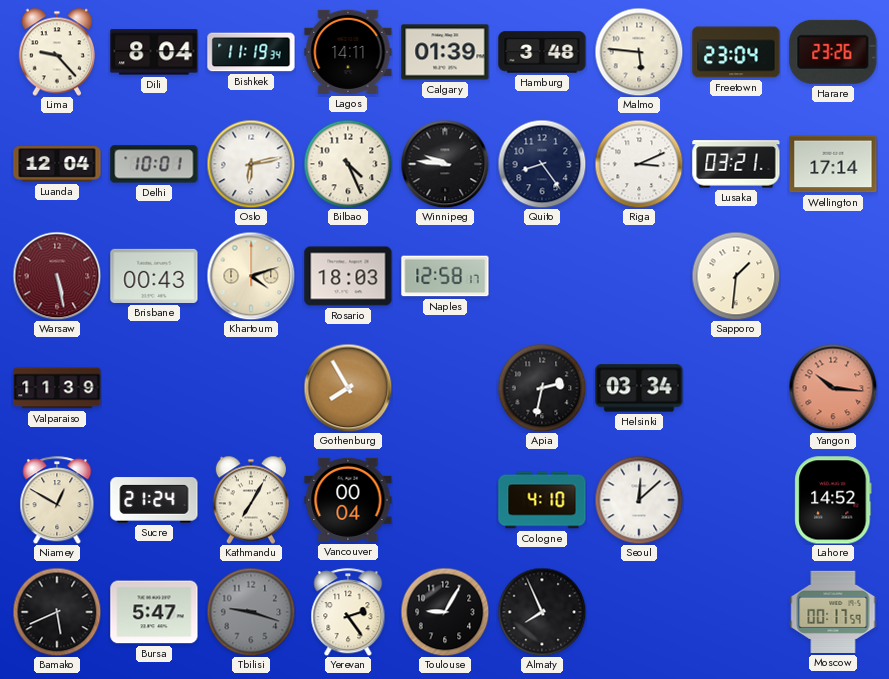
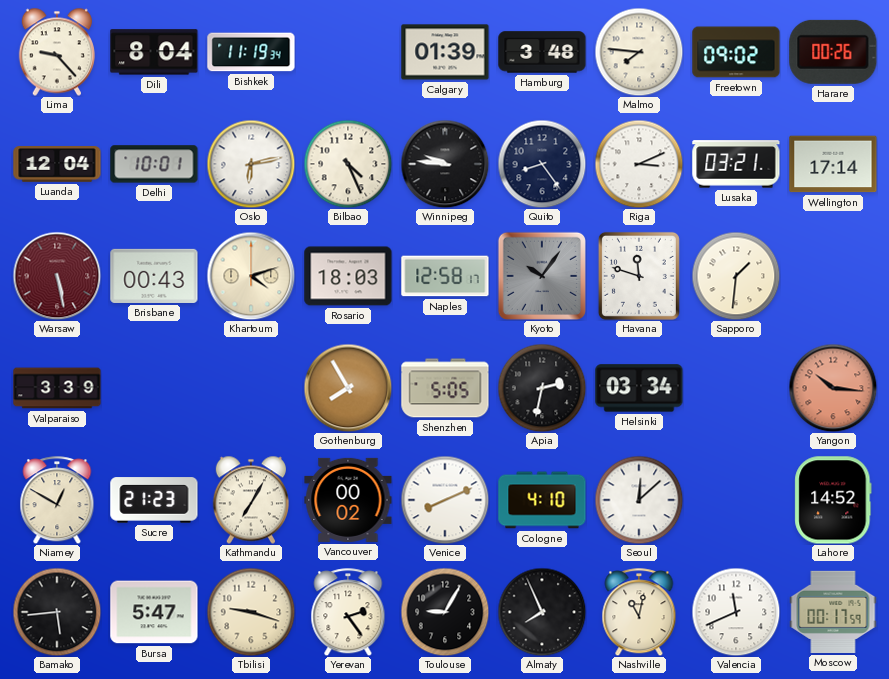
Lagos: 14:11 -> none
Malmo: 5:46 -> 7:46
Freetown: 23:04 -> 09:02
Harare: 23:26 -> 00:26
Kyoto: none -> 10:06
Havana: none -> 11:48
Valparaiso: 11:39 -> 3:39
Shenzhen: none -> 5:05
Sucre: 21:24 -> 21:23
Vancouver: 00:04 -> 00:02
Venice: none -> 8:11
Bamako: 5:41 -> 5:44
Tbilisi dial: grey -> cream
Nashville: none -> 11:02
Valencia: none -> 11:41
